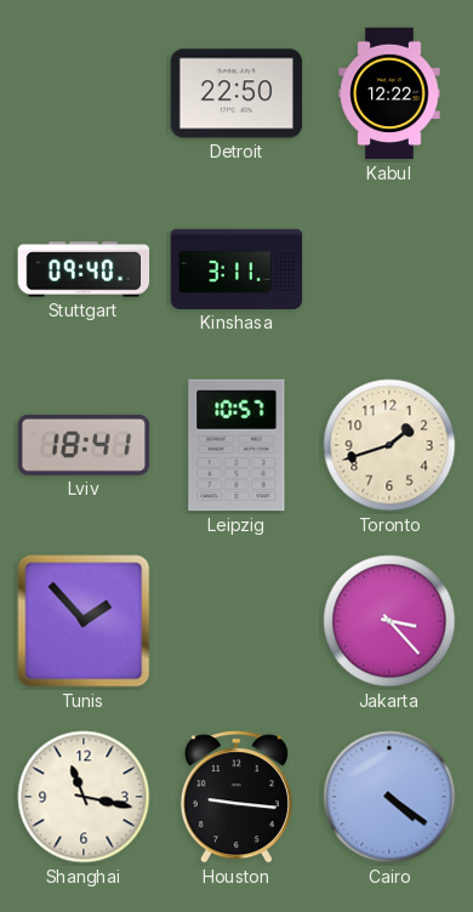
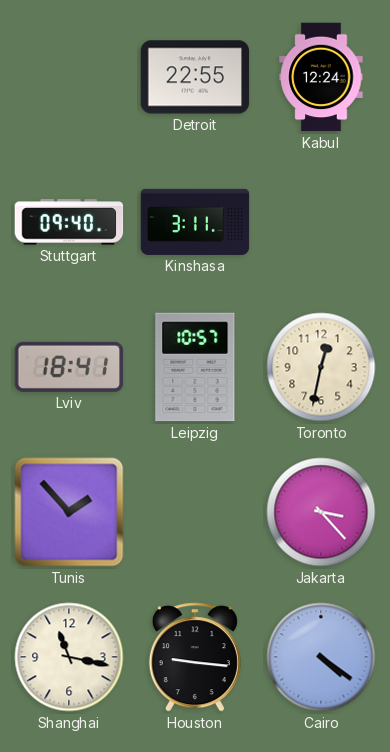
Detroit: 22:50 -> 22:55
Kabul: 12:22 -> 12:24
Toronto: 1:42 -> 12:32
